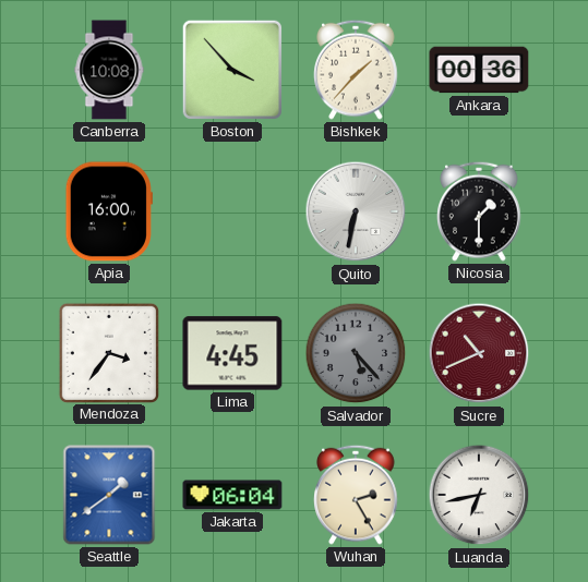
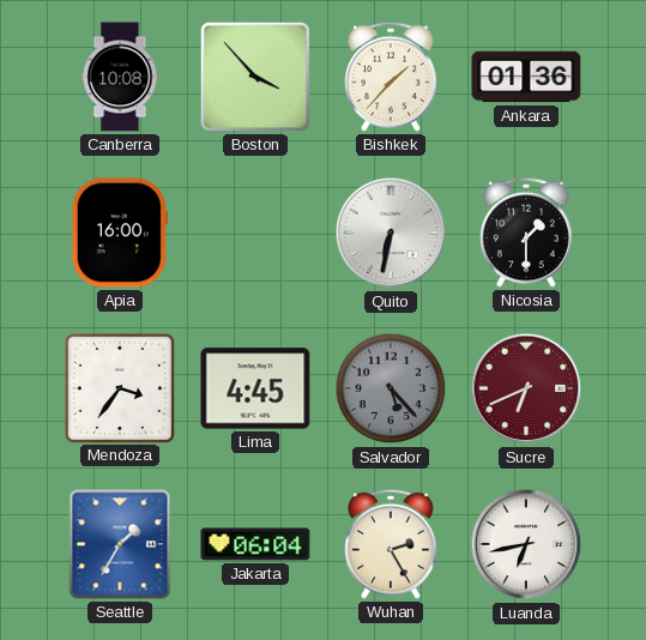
Ankara: 00:36 -> 01:36
Sucre: 10:41 -> 6:41
Seattle: 1:39 -> 1:35
